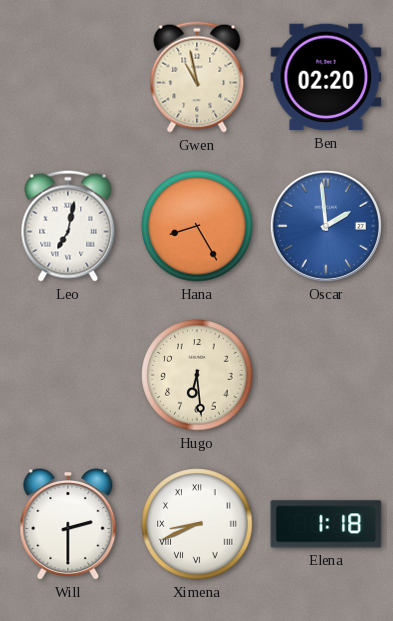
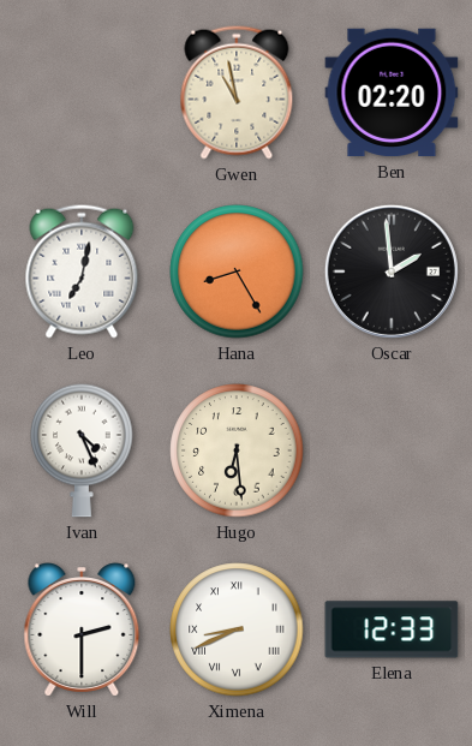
Oscar dial: blue -> black
Ivan: none -> 4:26
Elena: 1:18 -> 12:33
